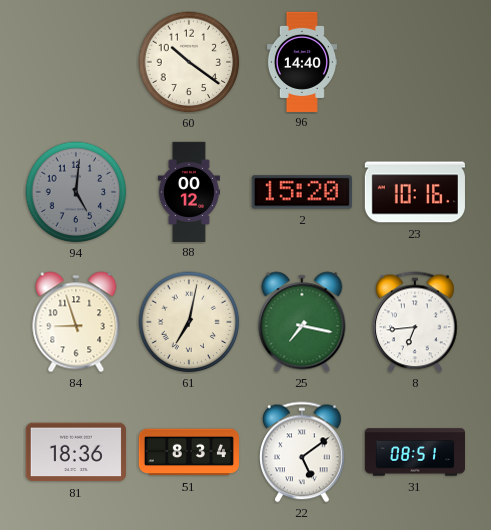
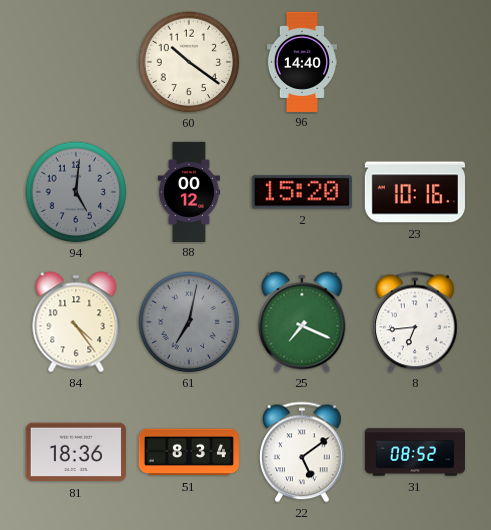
84: 8:57 -> 4:24
61 dial: cream -> grey
25: 7:17 -> 7:19
31: 08:51 -> 08:52
